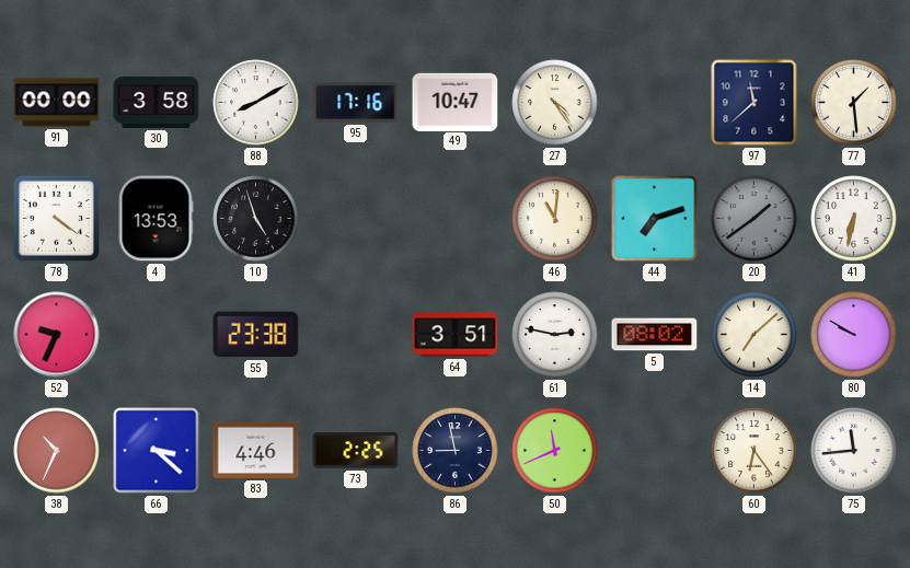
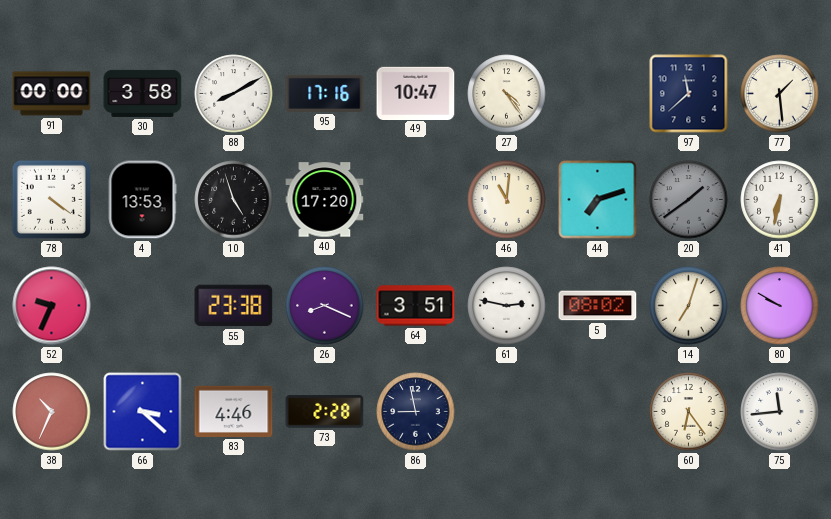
40: none -> 17:20
26: none -> 8:19
14: 7:08 -> 7:03
73: 2:25 -> 2:28
50: 11:41 -> none
